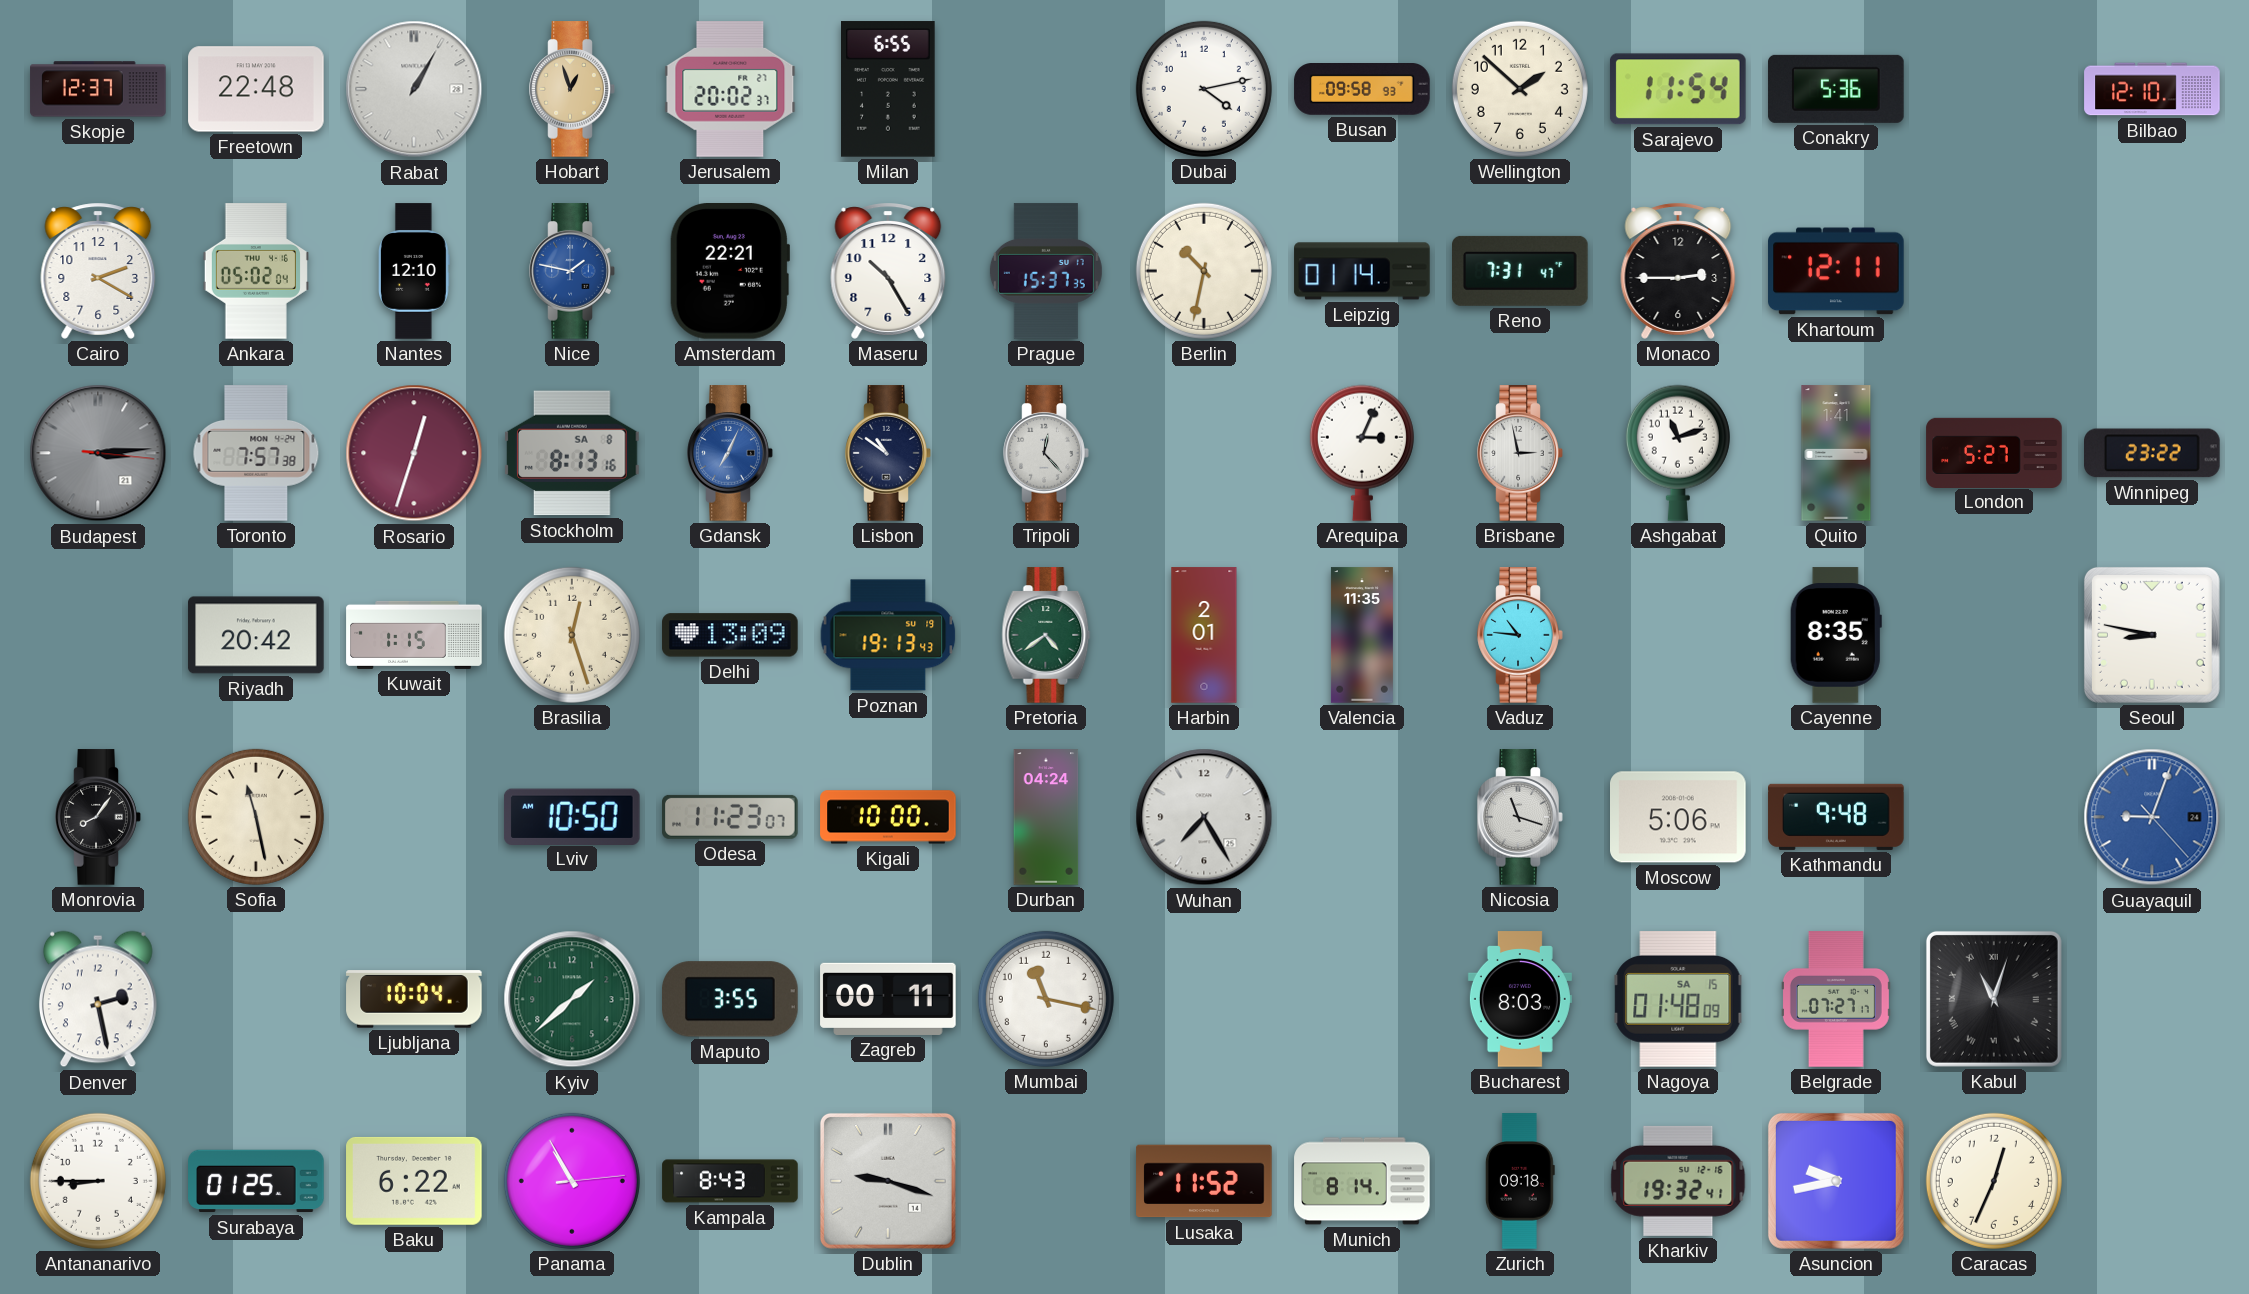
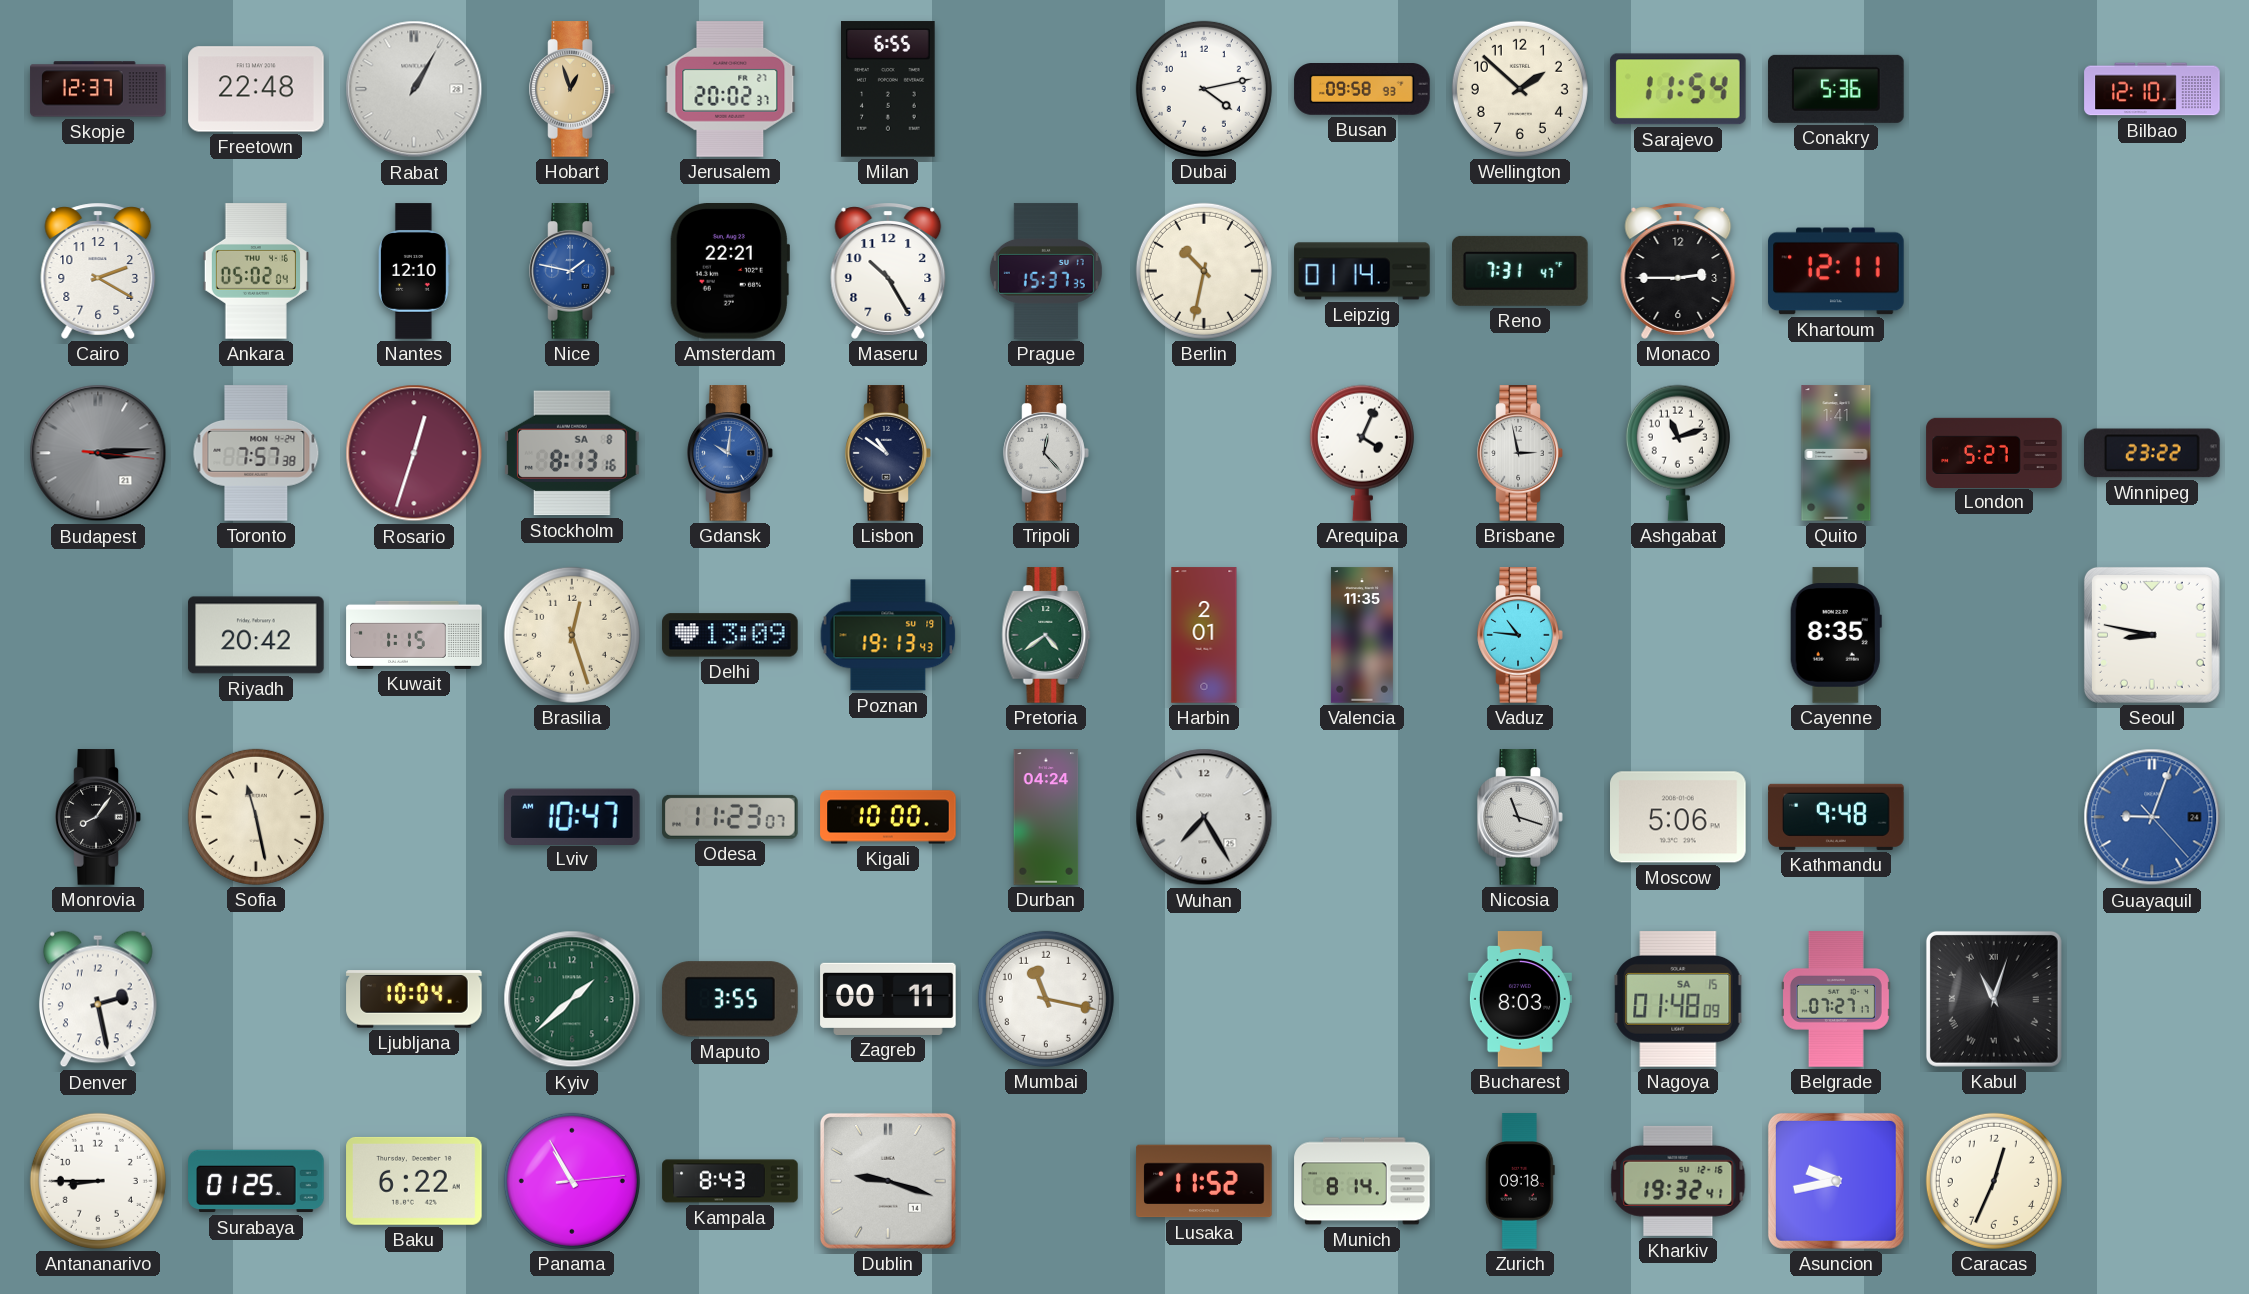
Gdansk: 7:04 -> 10:01
Arequipa: 3:04 -> 4:04
Lviv: 10:50 -> 10:47
